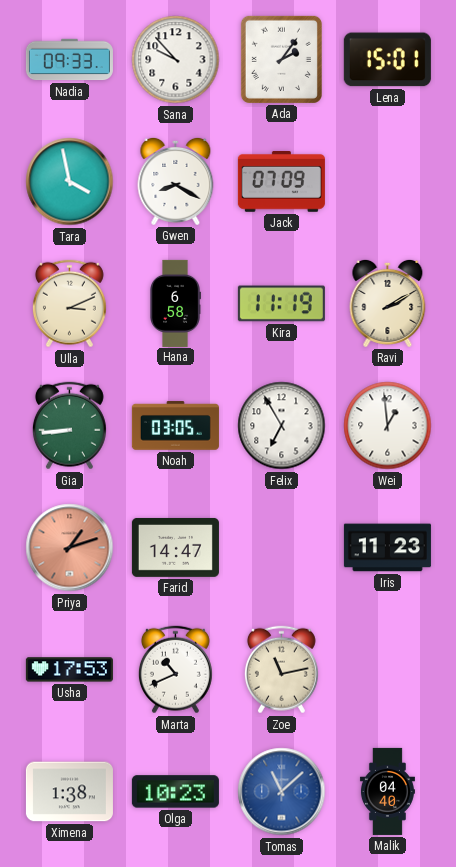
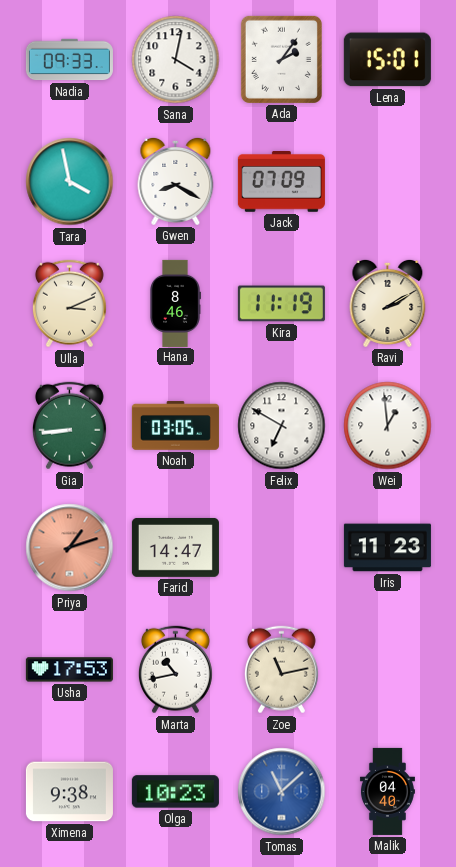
Sana: 9:53 -> 4:02
Hana: 6:58 -> 8:46
Felix: 6:55 -> 6:50
Marta: 10:41 -> 10:43
Ximena: 1:38 -> 9:38
